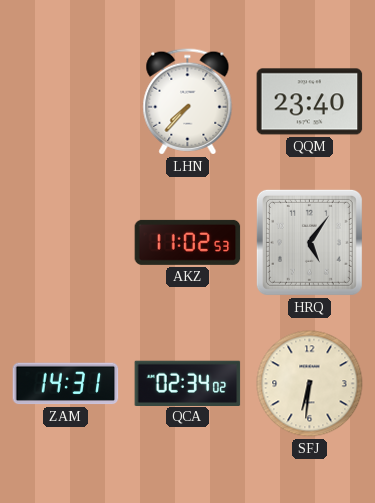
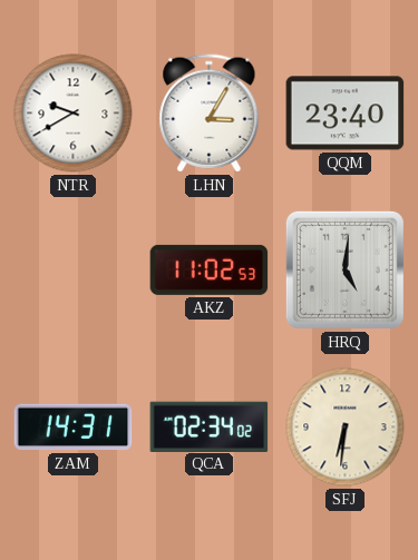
NTR: none -> 9:40
LHN: 7:37 -> 3:05
HRQ: 5:06 -> 5:01
